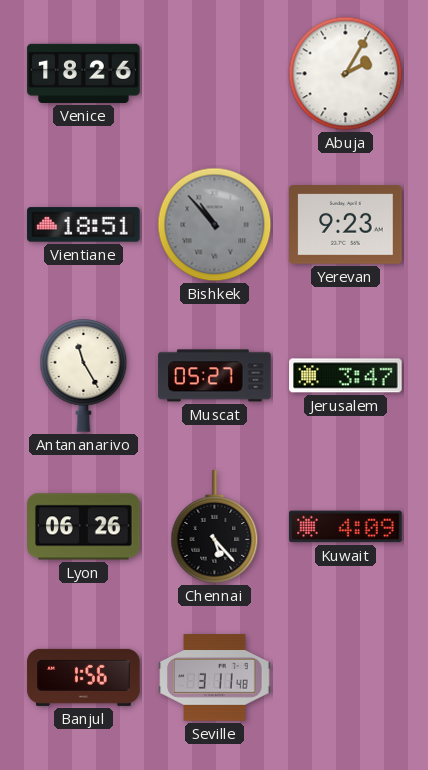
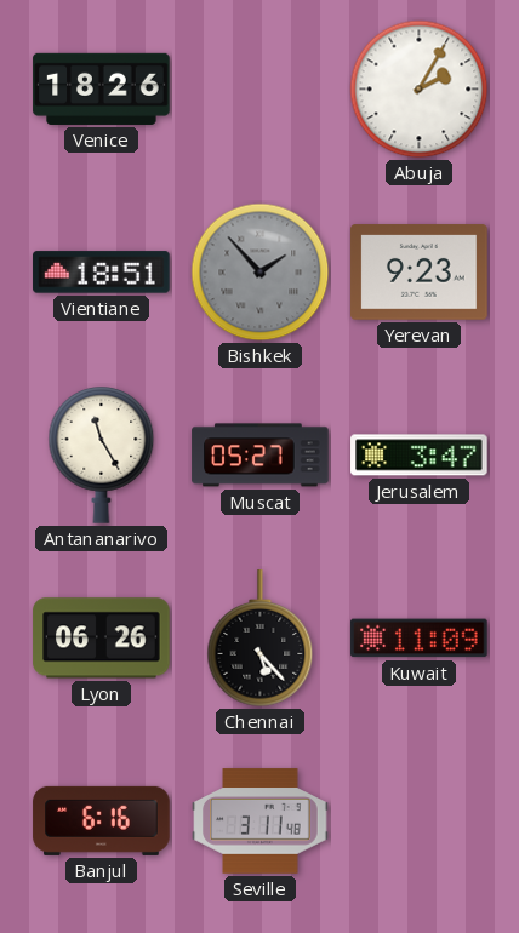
Bishkek: 10:53 -> 1:53
Kuwait: 4:09 -> 11:09
Banjul: 1:56 -> 6:16
